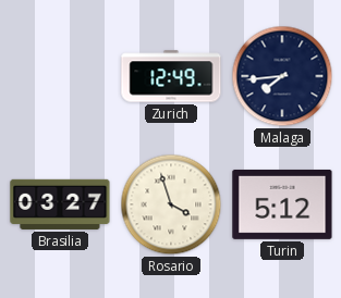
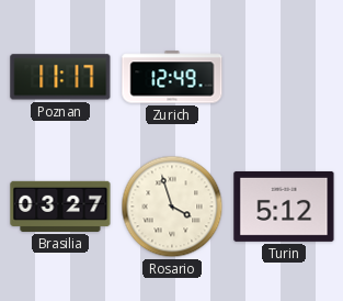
Poznan: none -> 11:17
Malaga: 7:44 -> none
